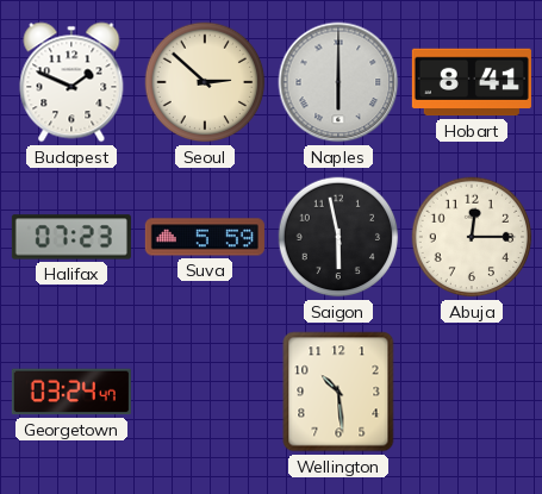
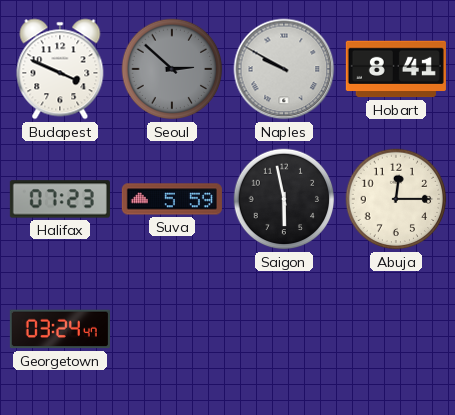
Budapest: 1:49 -> 3:49
Seoul dial: cream -> grey
Naples: 6:00 -> 9:50
Wellington: 10:29 -> none
